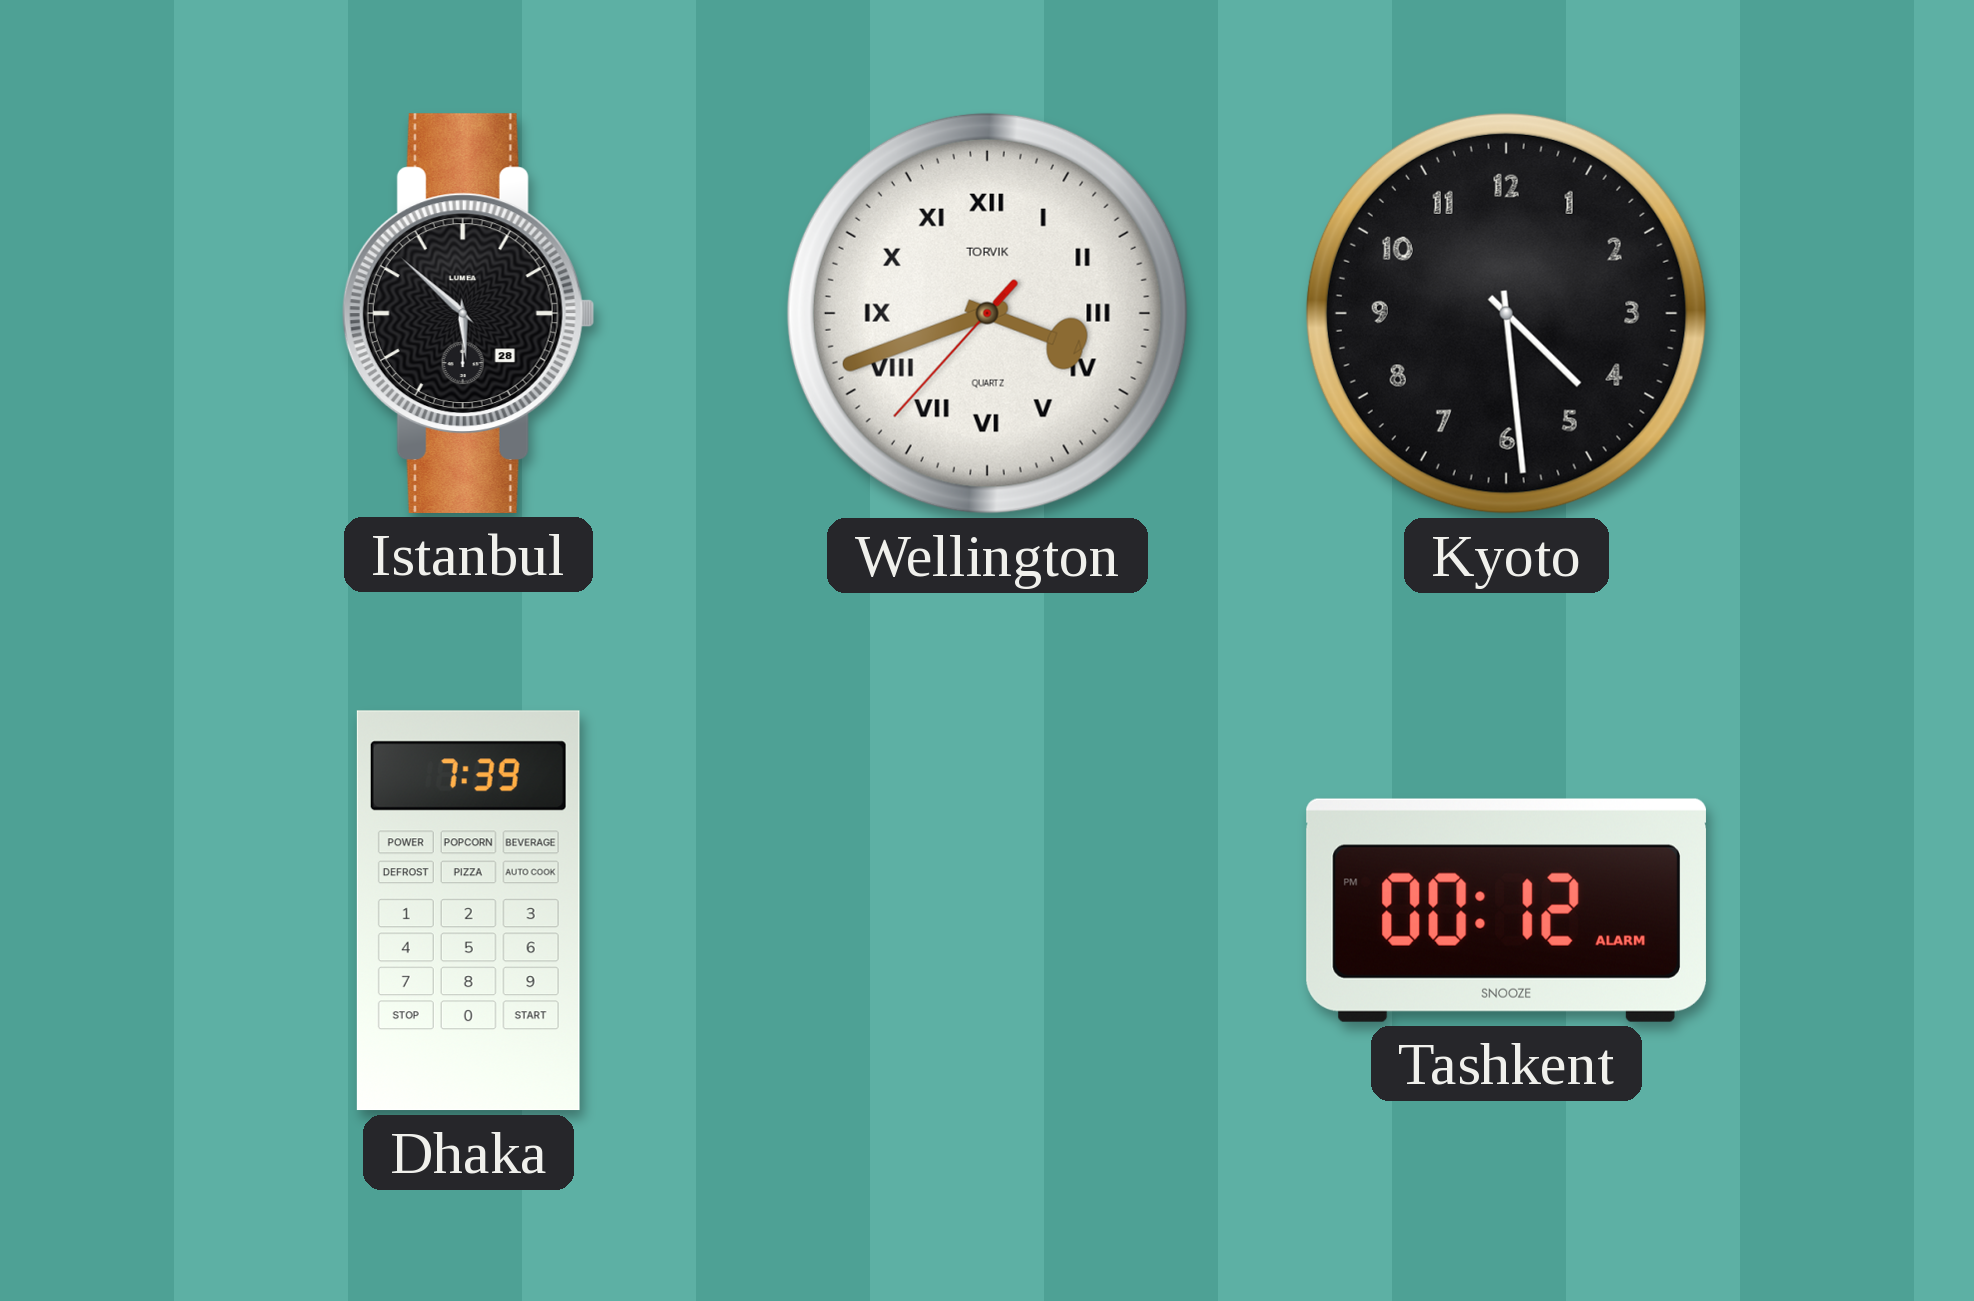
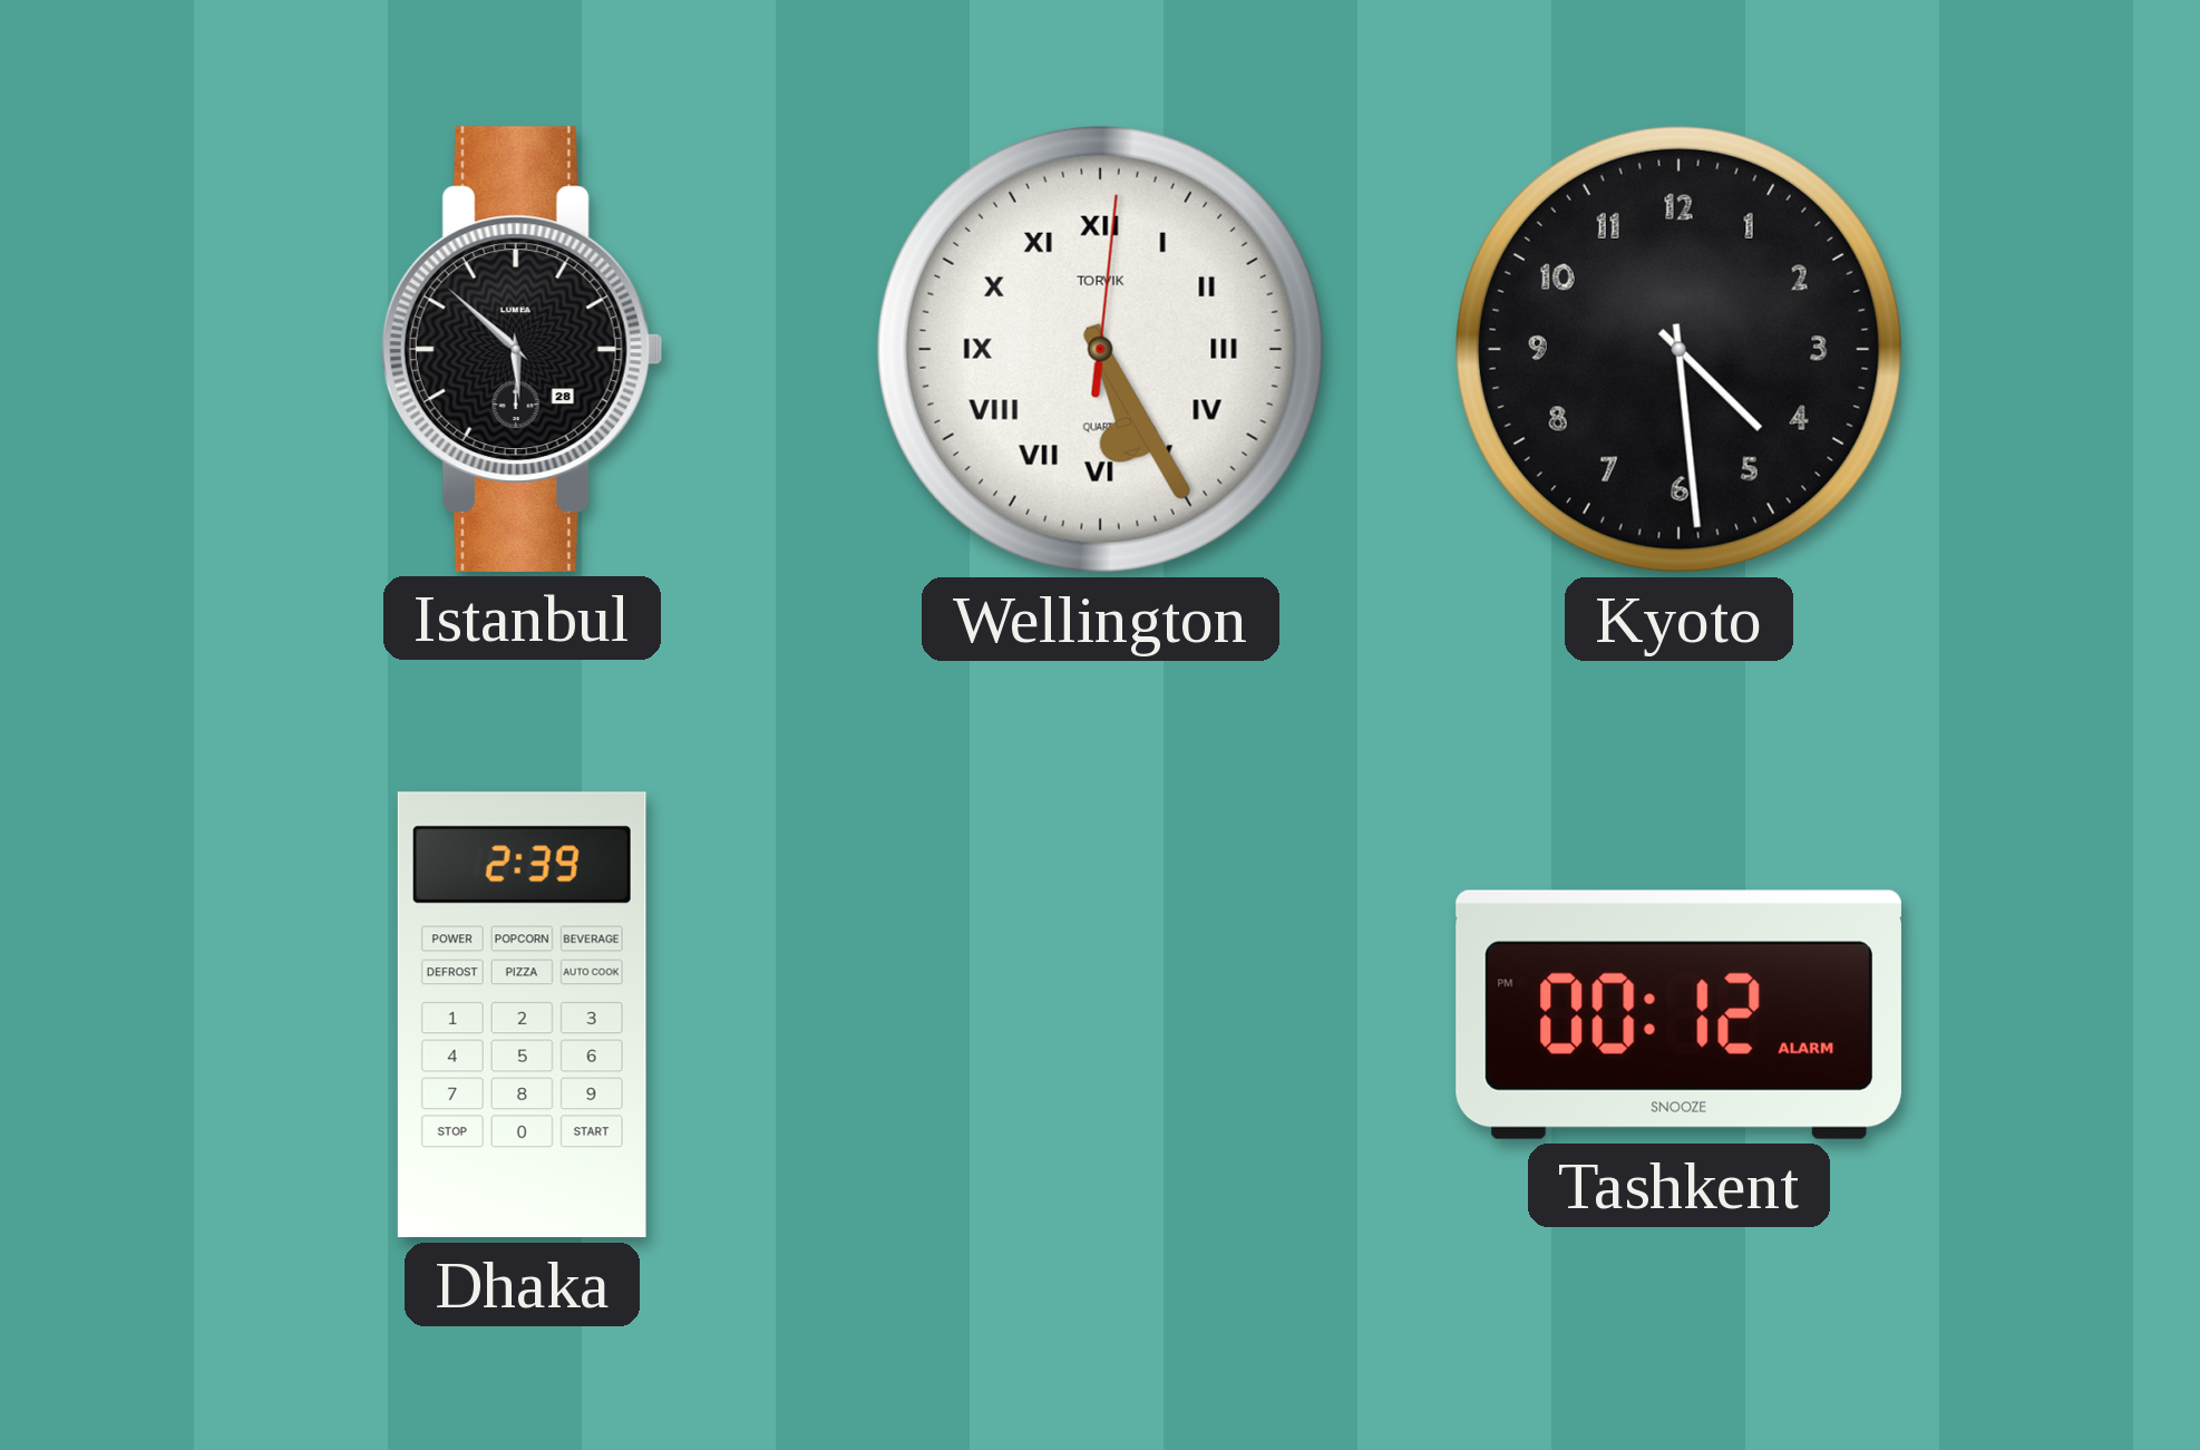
Wellington: 3:41 -> 5:25
Dhaka: 7:39 -> 2:39
